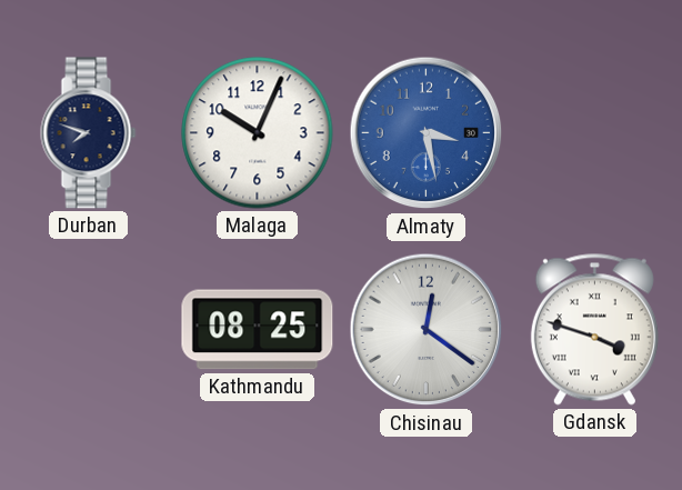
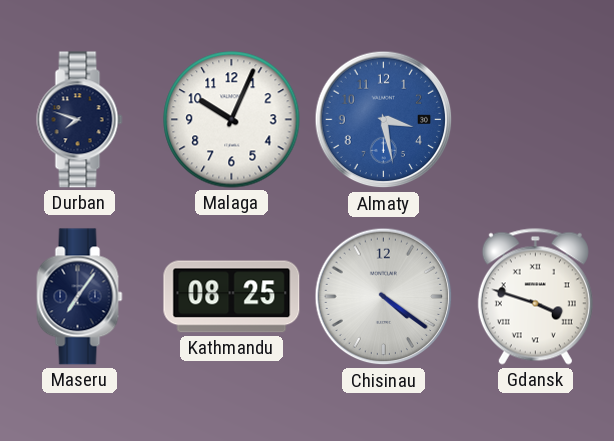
Maseru: none -> 7:06
Chisinau: 12:21 -> 4:21
